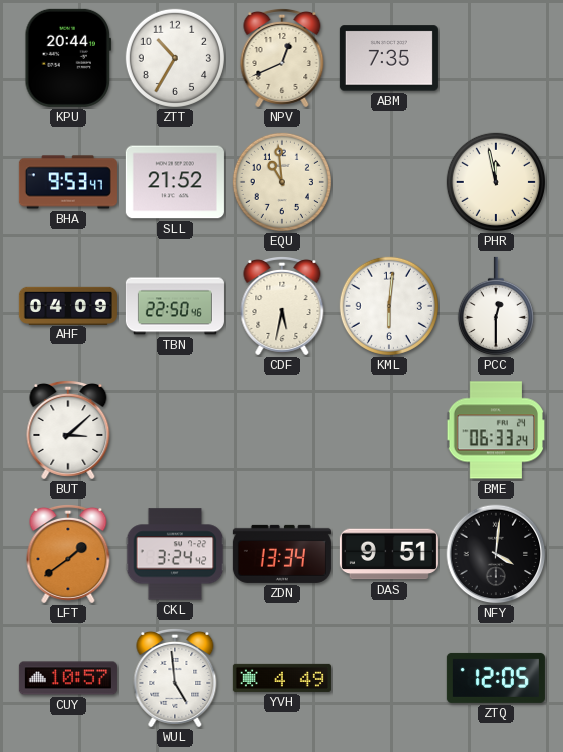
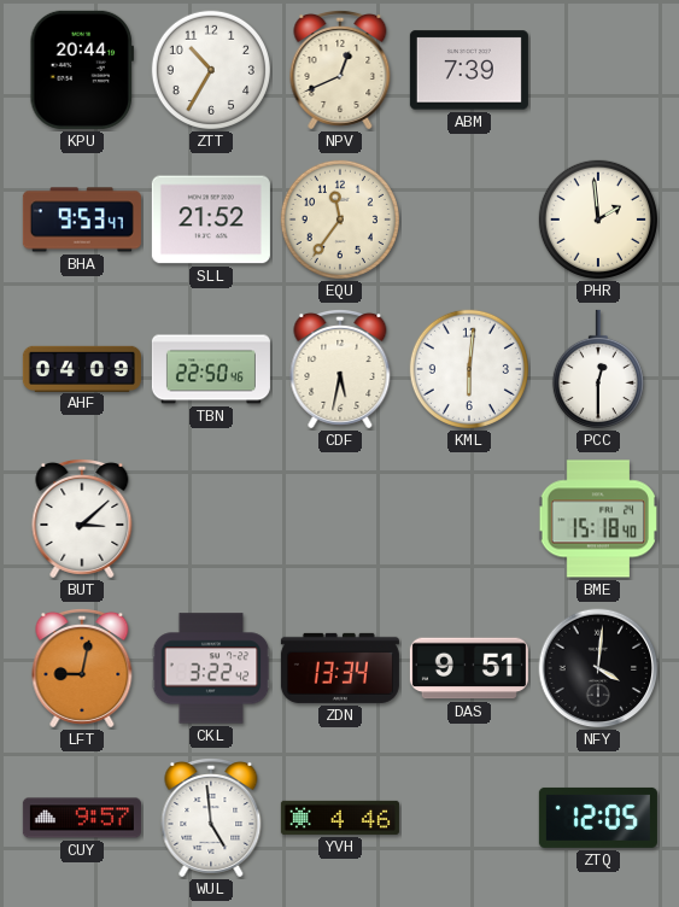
ABM: 7:35 -> 7:39
EQU: 10:59 -> 11:36
PHR: 11:58 -> 1:59
BME: 06:33 -> 15:18
LFT: 1:39 -> 9:02
CKL: 3:24 -> 3:22
CUY: 10:57 -> 9:57
YVH: 4:49 -> 4:46
